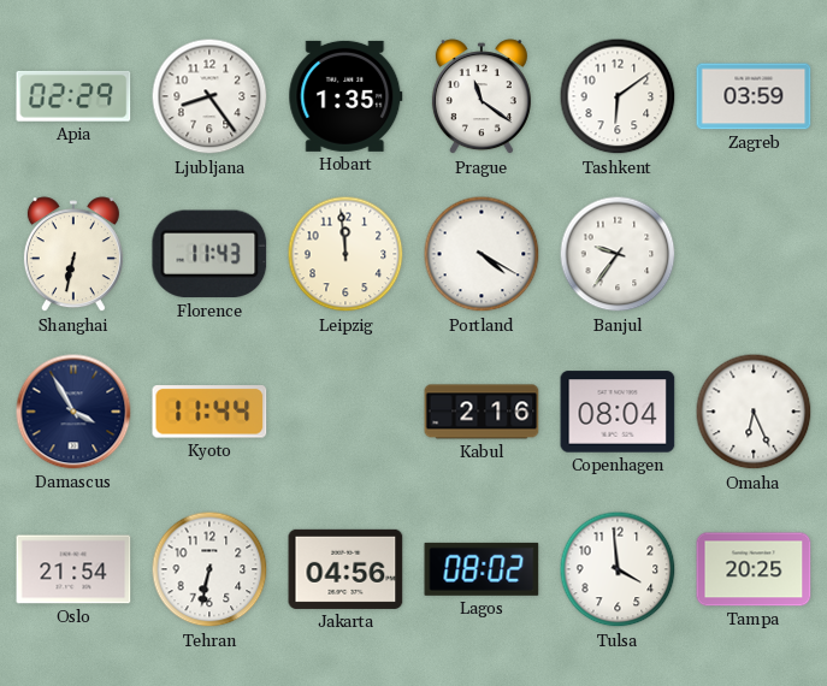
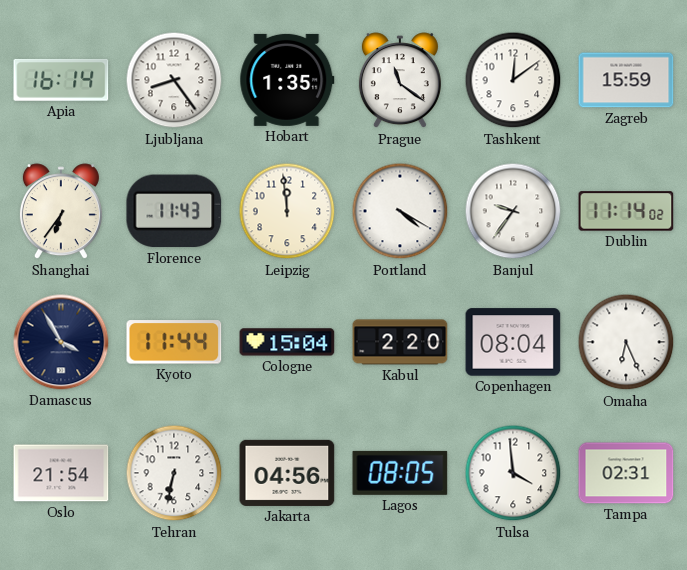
Apia: 02:29 -> 16:14
Tashkent: 6:09 -> 12:09
Zagreb: 03:59 -> 15:59
Shanghai: 6:32 -> 6:36
Dublin: none -> 11:14
Cologne: none -> 15:04
Kabul: 2:16 -> 2:20
Lagos: 08:02 -> 08:05
Tampa: 20:25 -> 02:31
